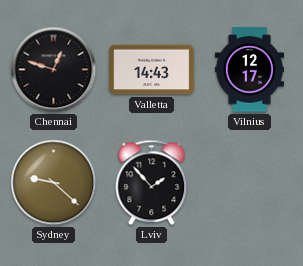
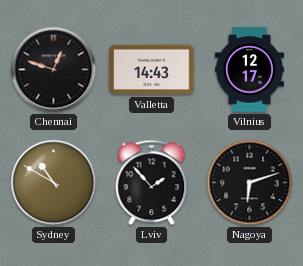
Sydney: 9:22 -> 10:50
Nagoya: none -> 6:12
